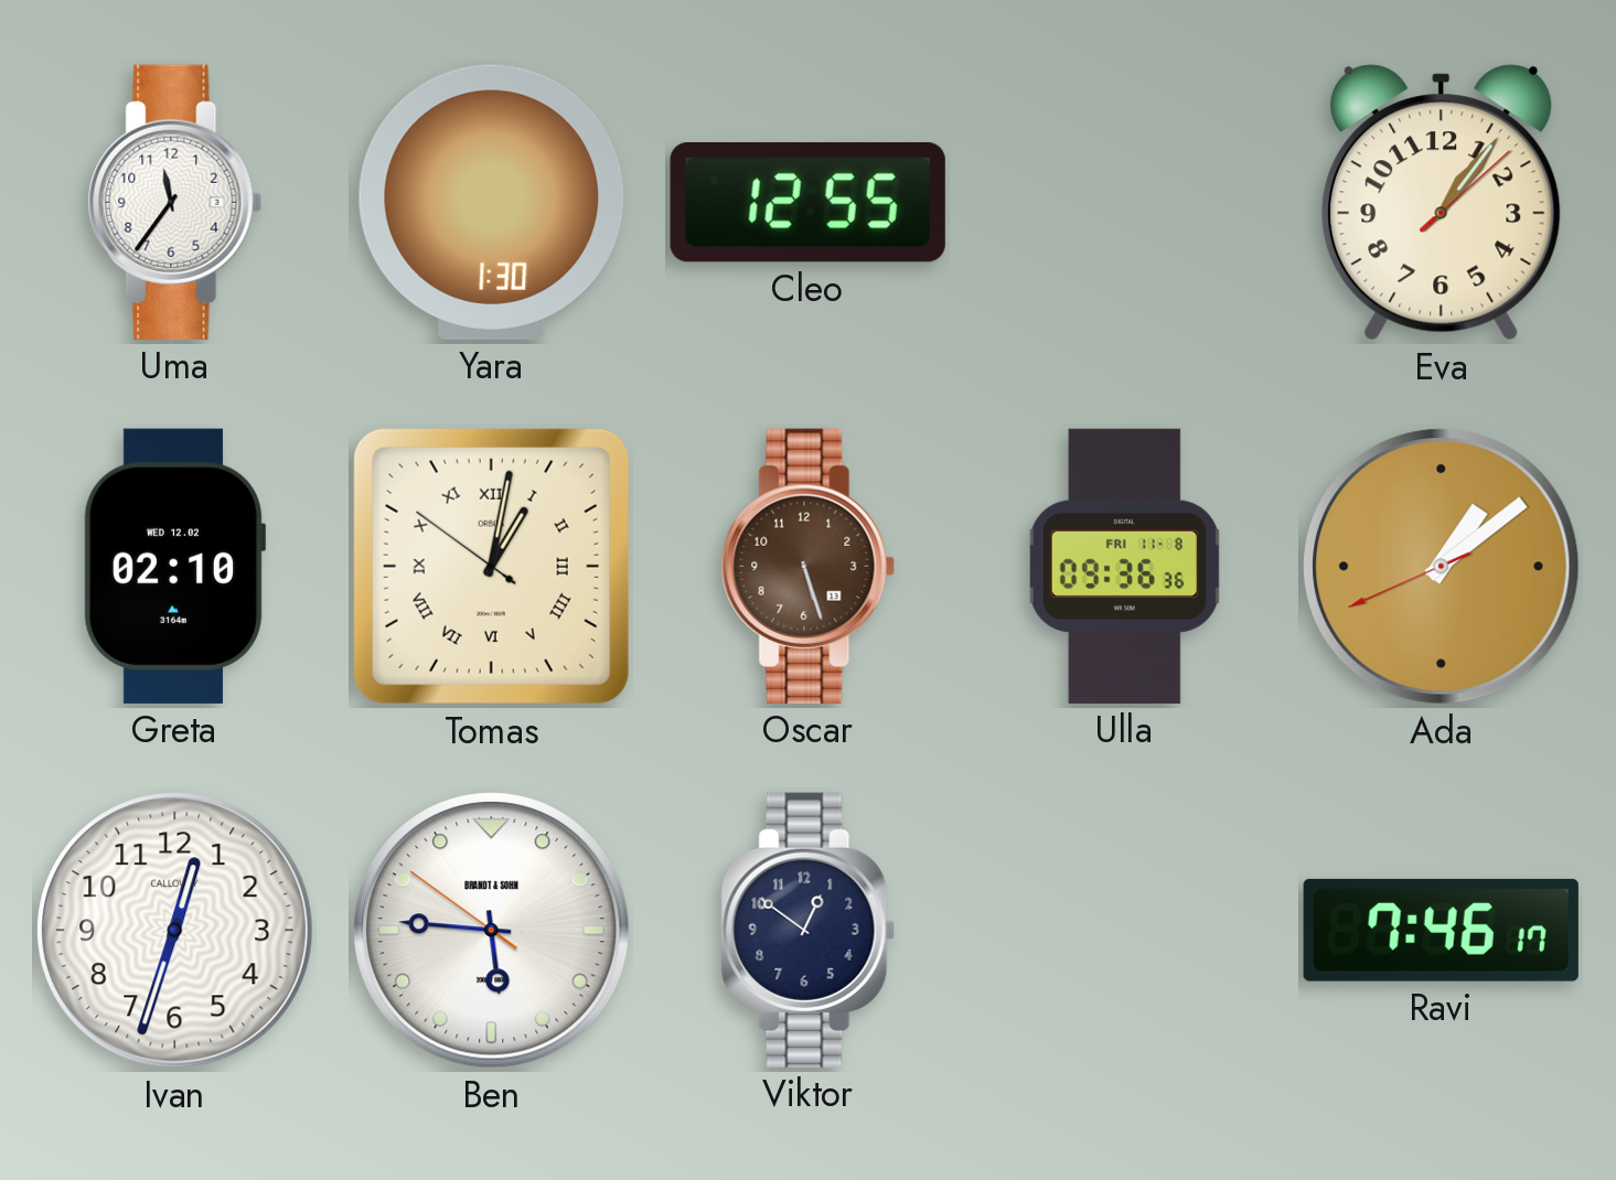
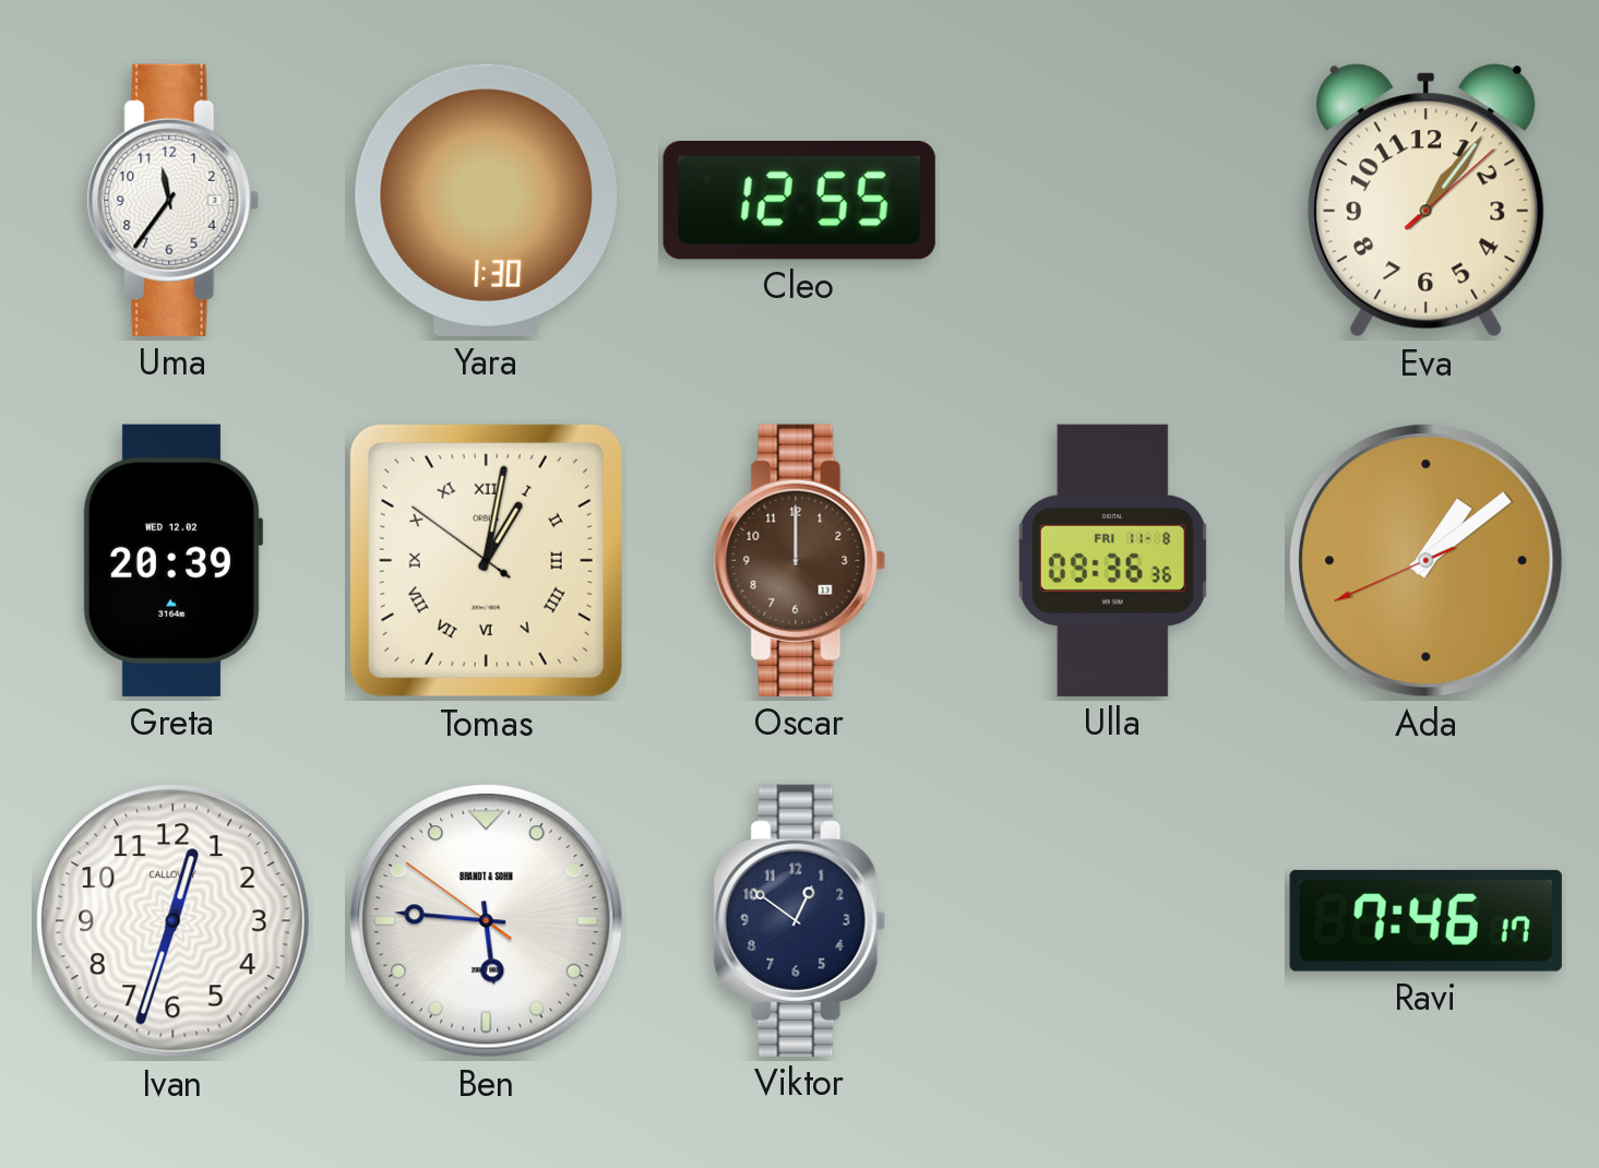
Greta: 02:10 -> 20:39
Oscar: 5:27 -> 12:00
